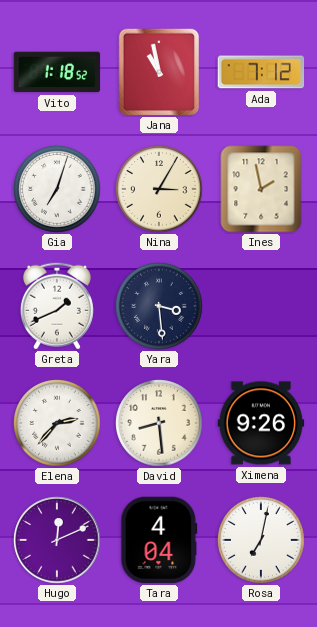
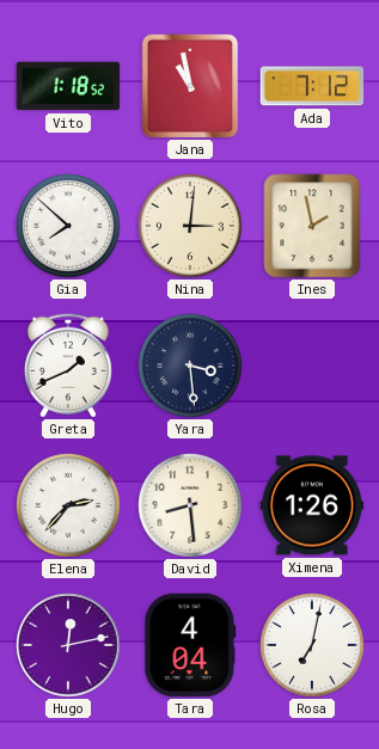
Gia: 7:03 -> 7:52
Nina: 3:05 -> 3:01
Ximena: 9:26 -> 1:26
Hugo: 12:11 -> 12:13
